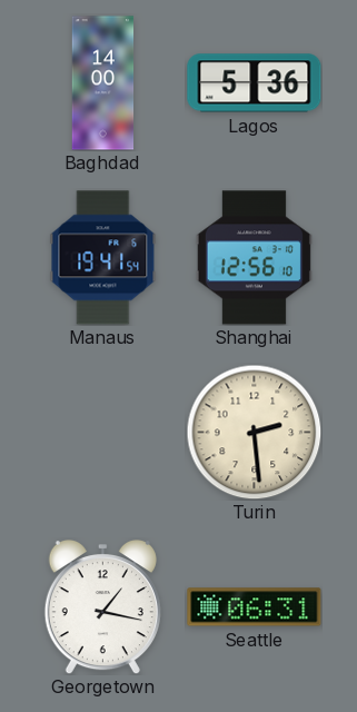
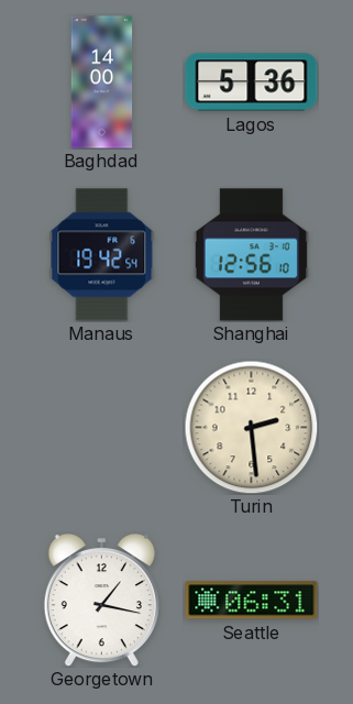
Manaus: 19:41 -> 19:42
